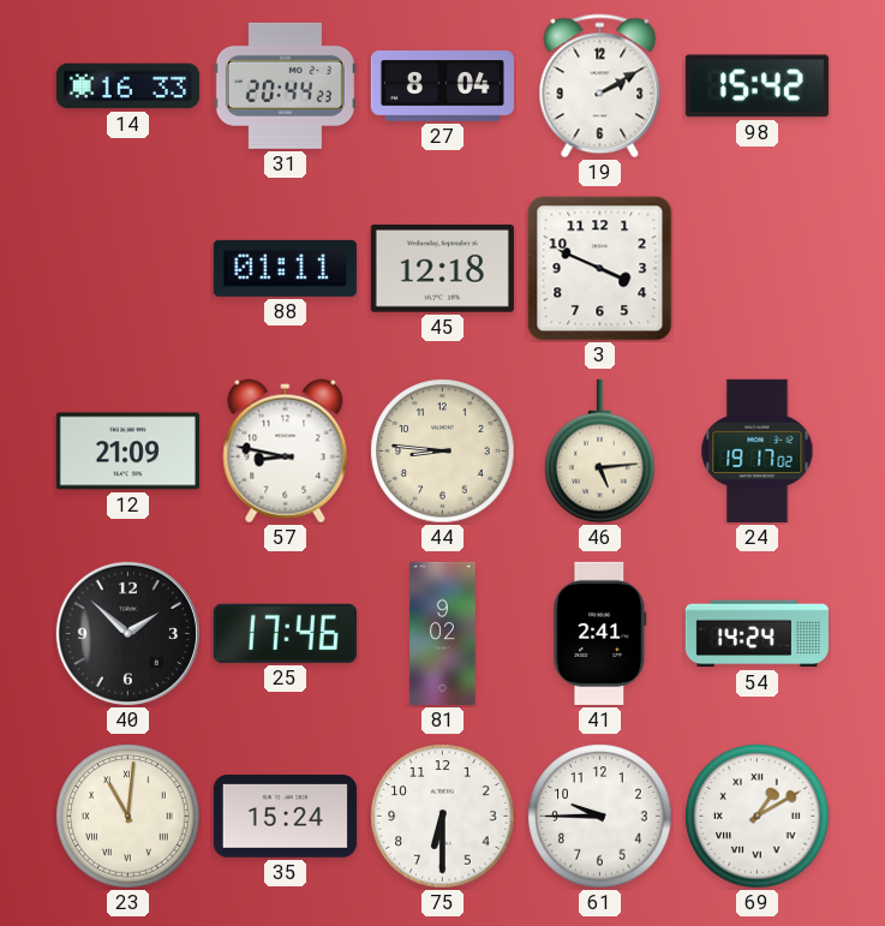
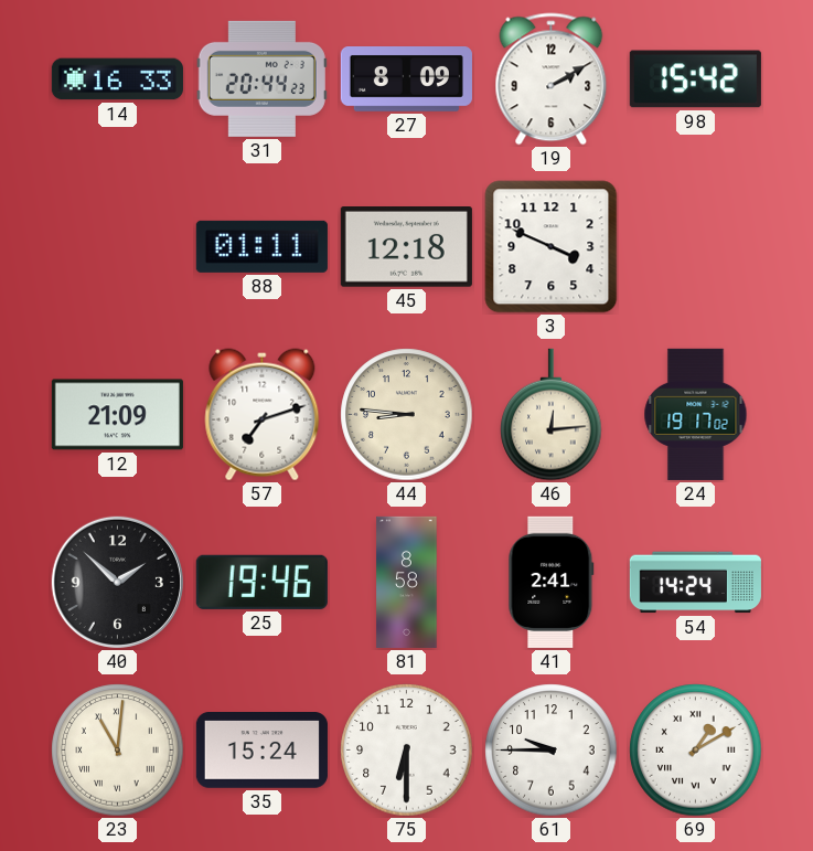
27: 8:04 -> 8:09
57: 8:47 -> 7:12
46: 5:14 -> 12:14
25: 17:46 -> 19:46
81: 9:02 -> 8:58
